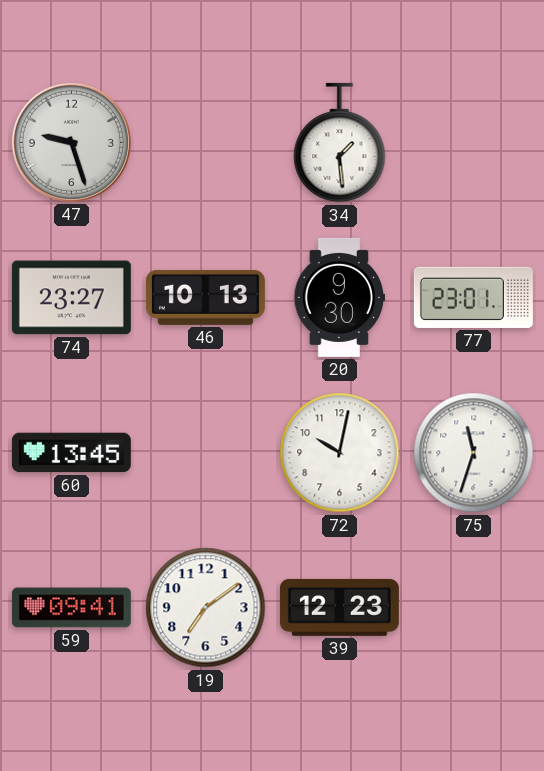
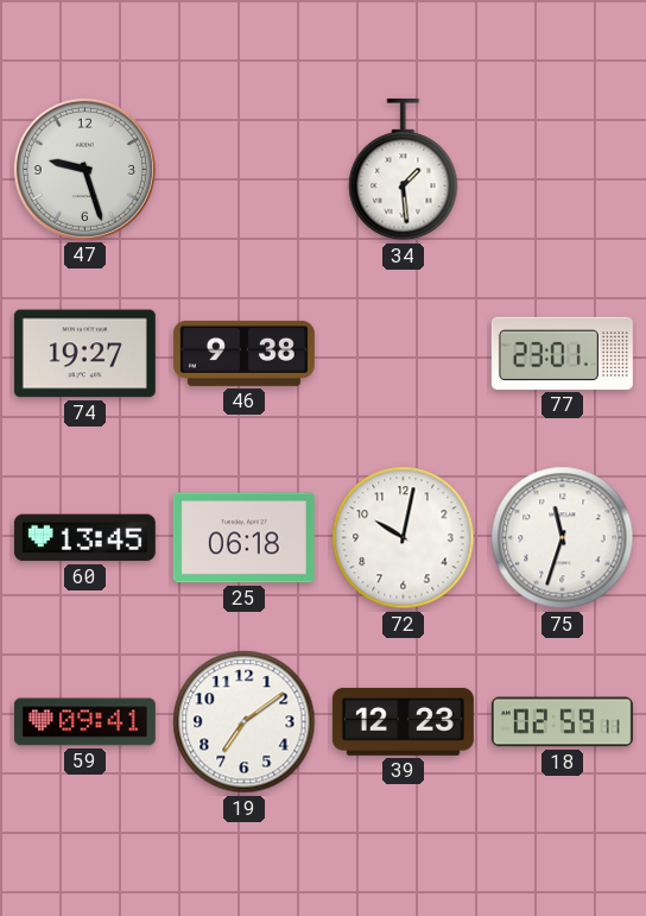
74: 23:27 -> 19:27
46: 10:13 -> 9:38
20: 9:30 -> none
25: none -> 06:18
18: none -> 02:59
